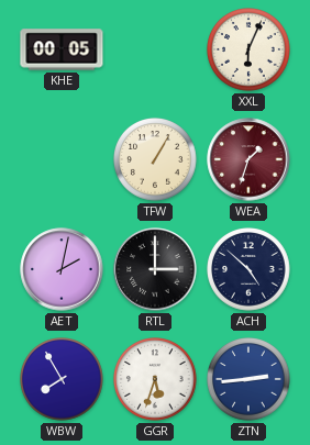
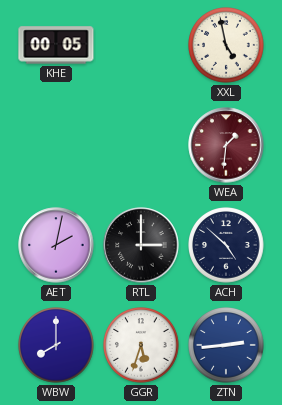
XXL: 6:04 -> 4:58
TFW: 1:05 -> none
WEA: 1:33 -> 1:31
WBW: 7:55 -> 8:00
